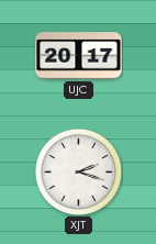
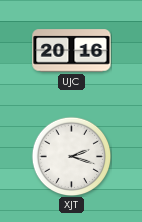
UJC: 20:17 -> 20:16
